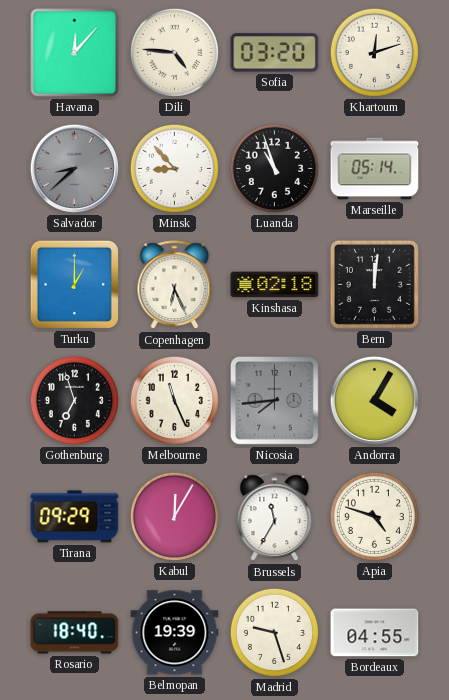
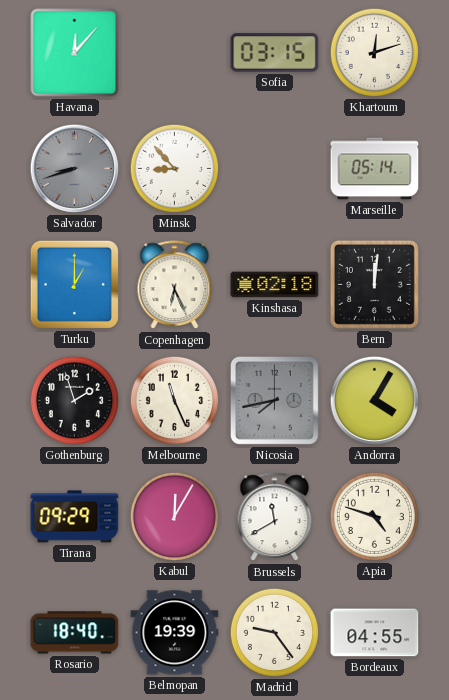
Dili: 4:46 -> none
Sofia: 03:20 -> 03:15
Salvador: 8:38 -> 8:42
Luanda: 10:57 -> none
Gothenburg: 6:57 -> 1:57
Nicosia: 7:44 -> 7:43
Brussels: 11:35 -> 11:40
Madrid: 9:27 -> 9:24
